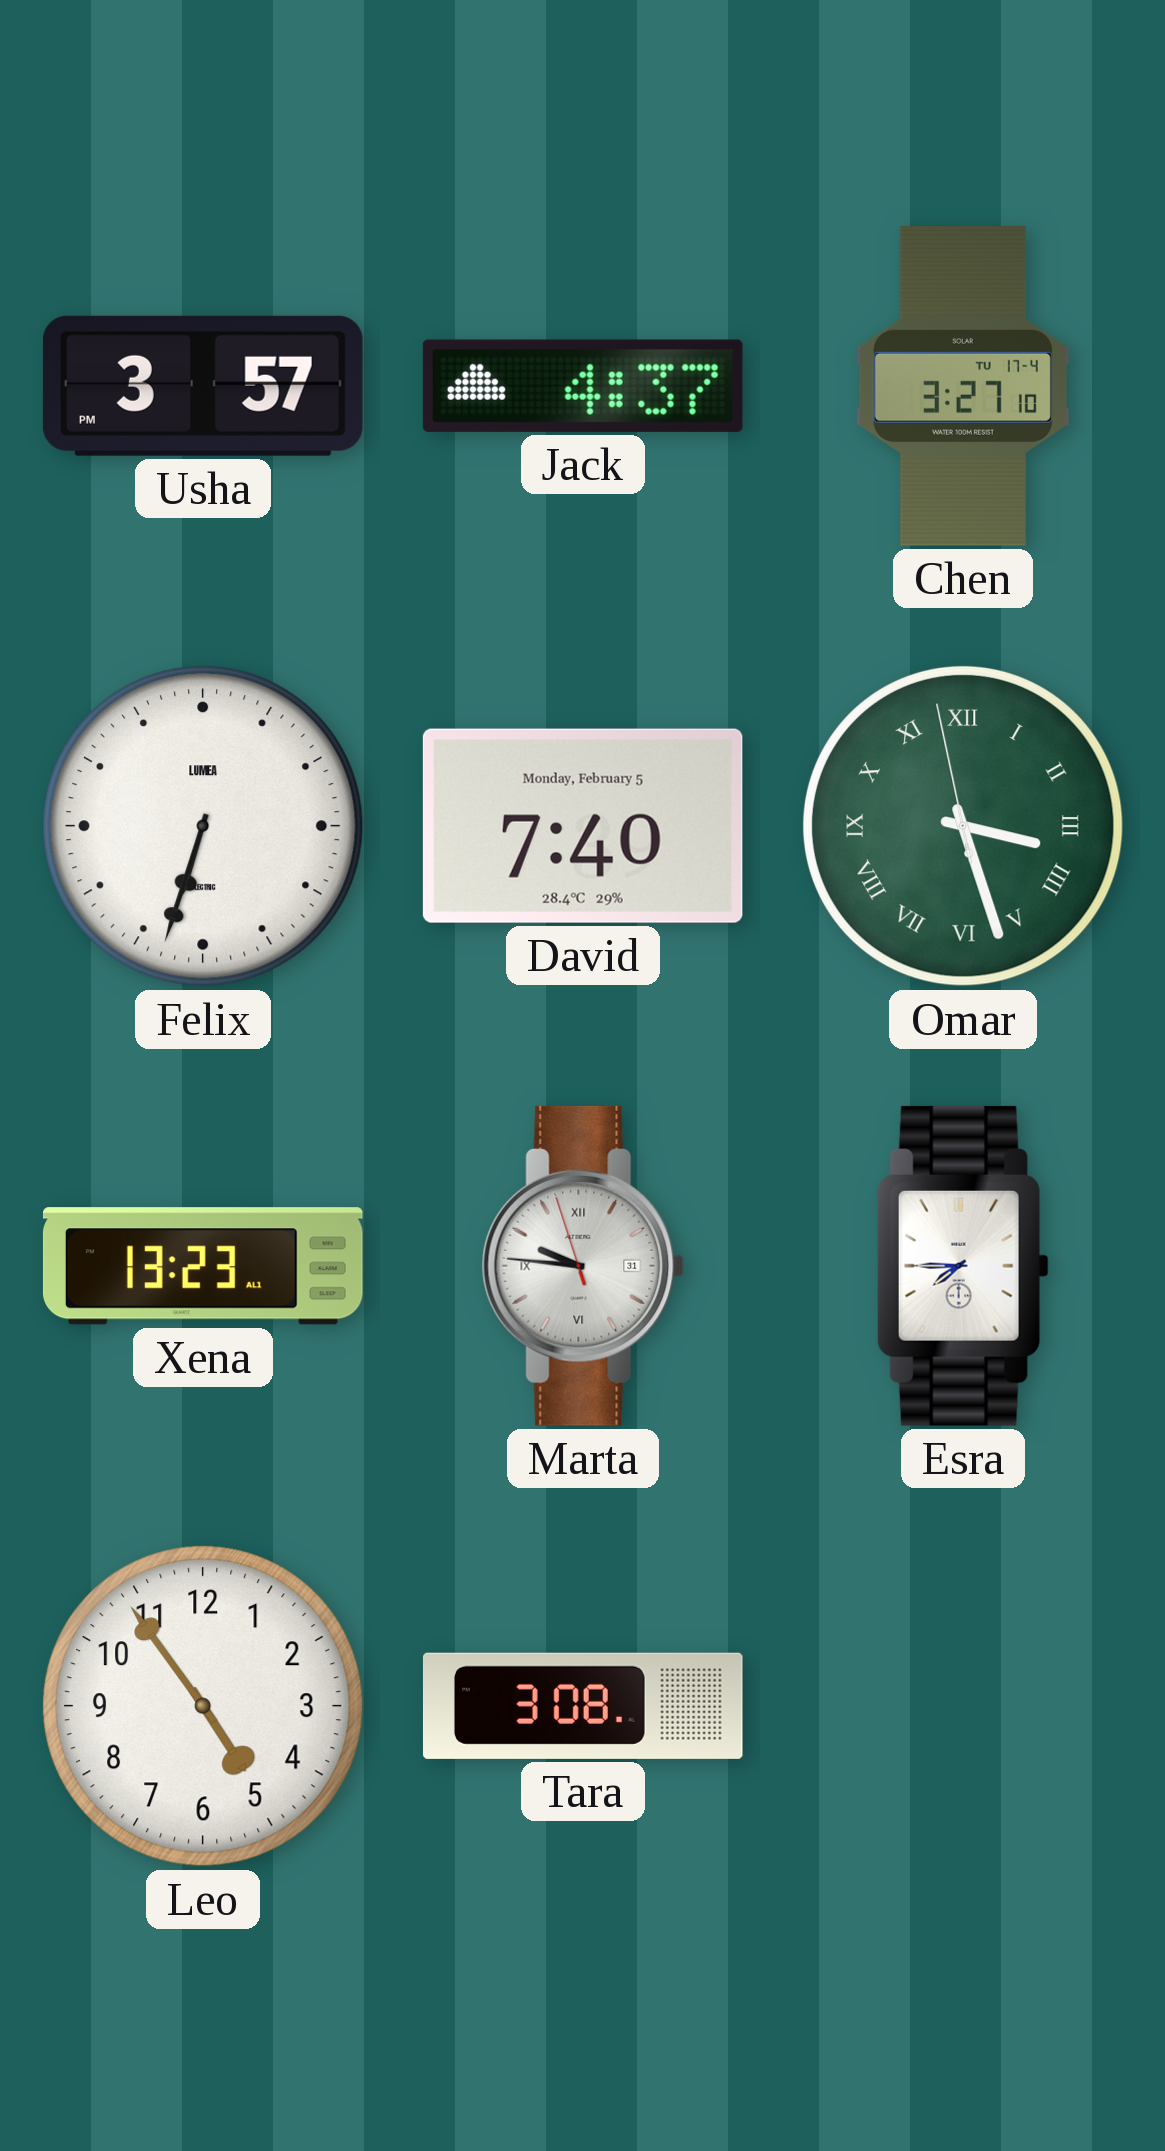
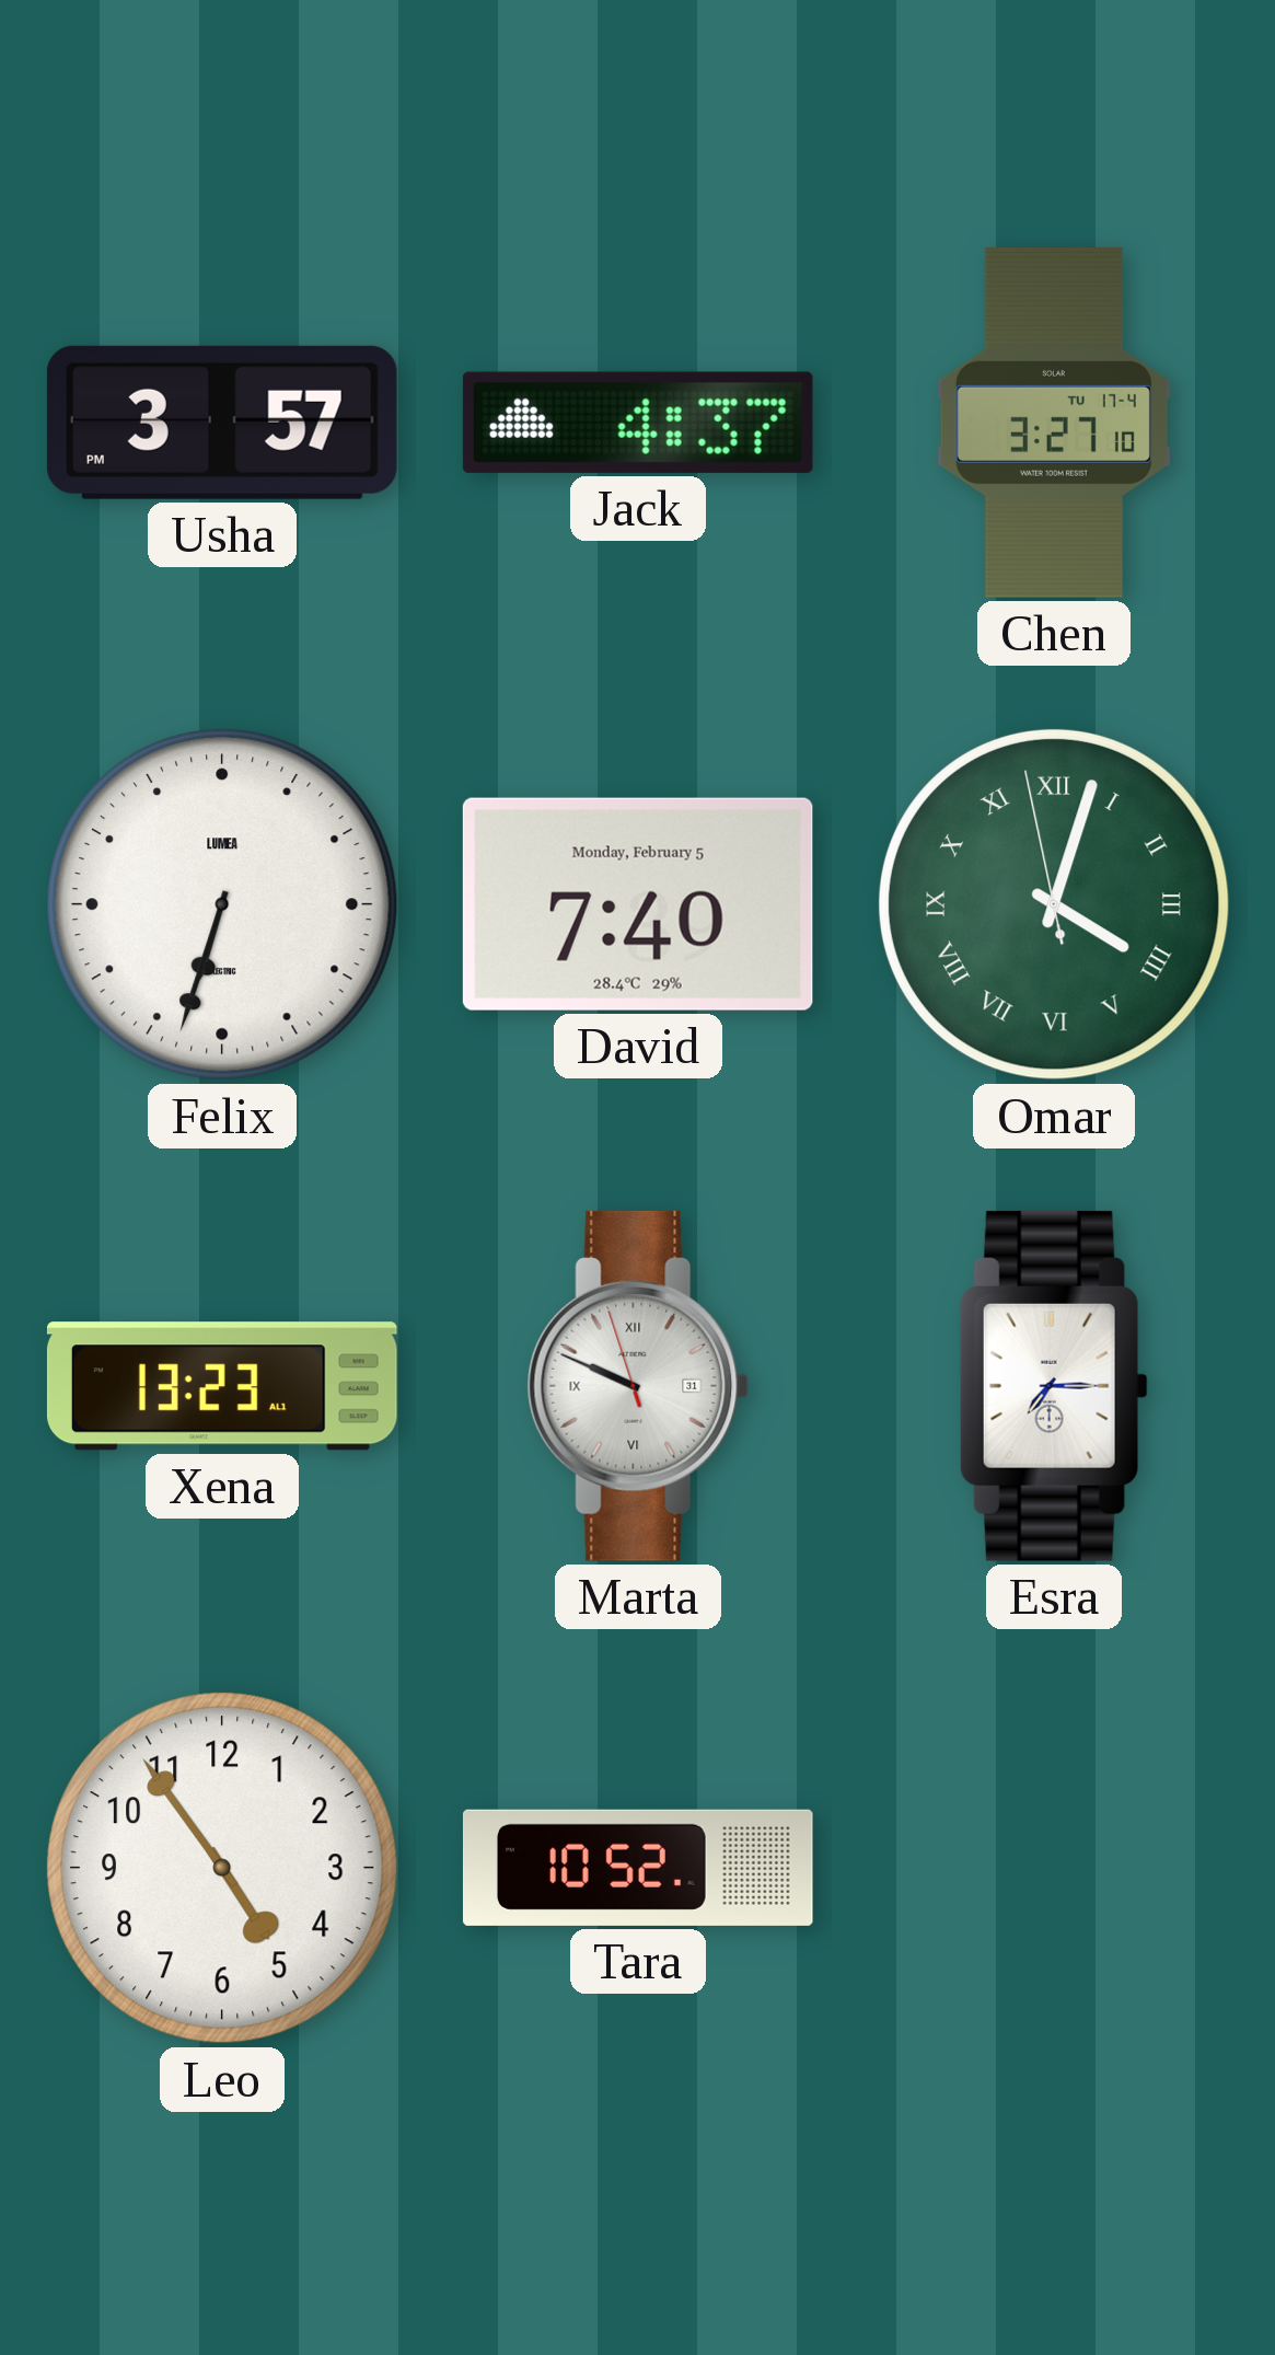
Omar: 3:26 -> 4:02
Marta: 9:45 -> 9:48
Esra: 7:45 -> 7:15
Tara: 3:08 -> 10:52
